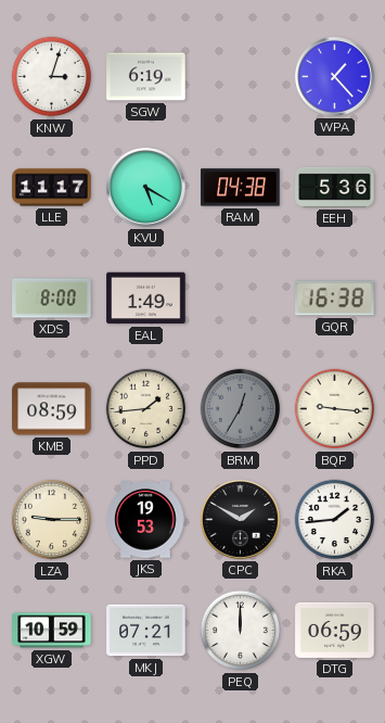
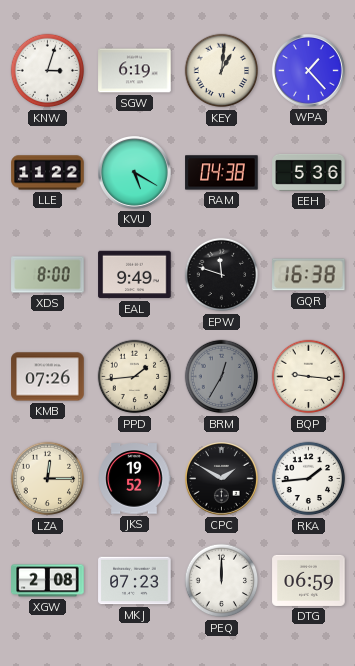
KEY: none -> 1:01
LLE: 11:17 -> 11:22
EAL: 1:49 -> 9:49
EPW: none -> 11:48
KMB: 08:59 -> 07:26
LZA: 9:15 -> 12:15
JKS: 19:53 -> 19:52
XGW: 10:59 -> 2:08
MKJ: 07:21 -> 07:23
